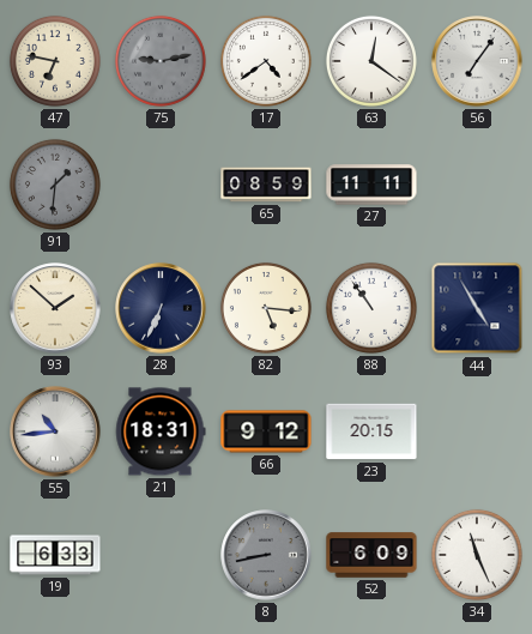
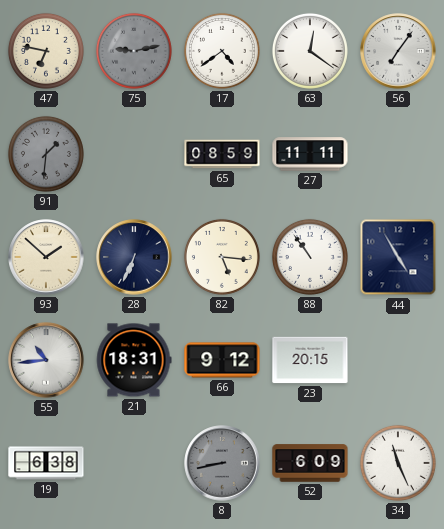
19: 6:33 -> 6:38
